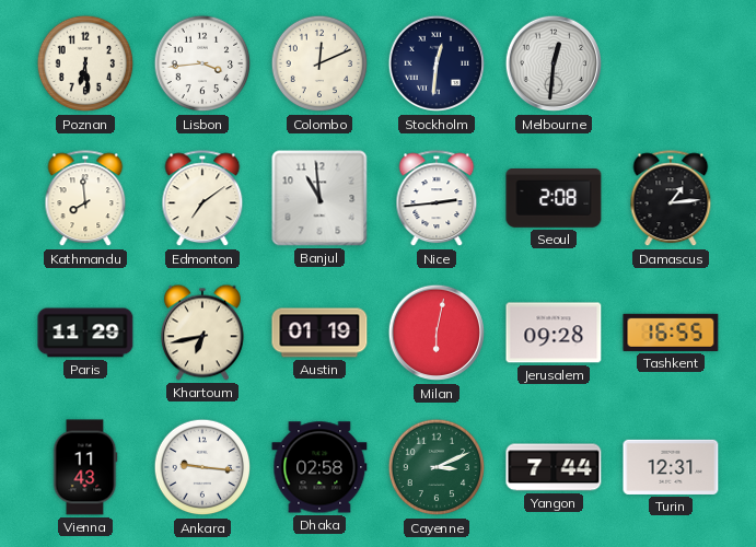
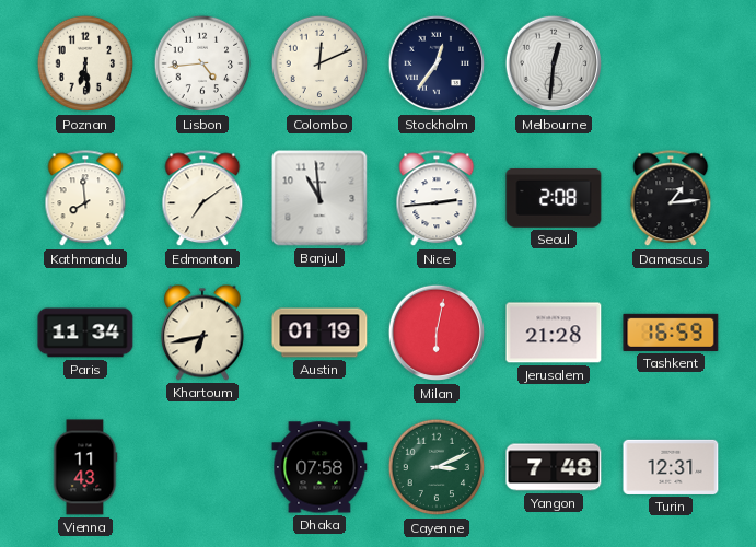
Lisbon: 3:44 -> 4:44
Stockholm: 12:31 -> 12:36
Paris: 11:29 -> 11:34
Jerusalem: 09:28 -> 21:28
Tashkent: 16:55 -> 16:59
Ankara: 9:16 -> none
Dhaka: 02:58 -> 07:58
Yangon: 7:44 -> 7:48
